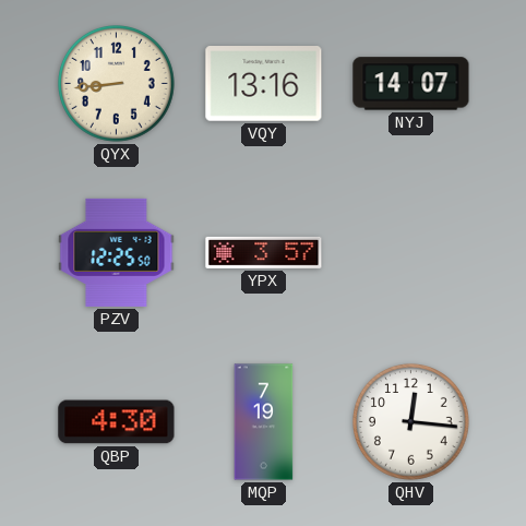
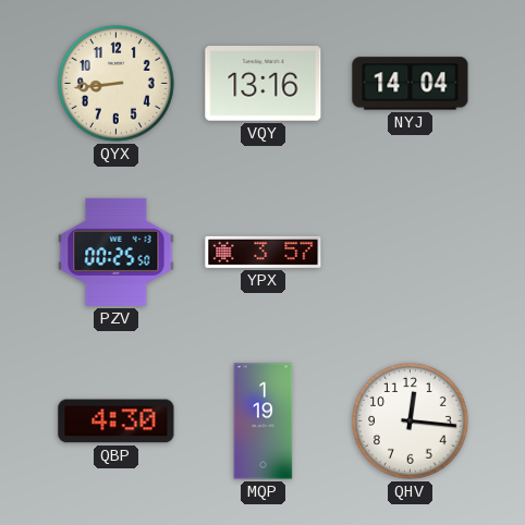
NYJ: 14:07 -> 14:04
PZV: 12:25 -> 00:25
MQP: 7:19 -> 1:19
